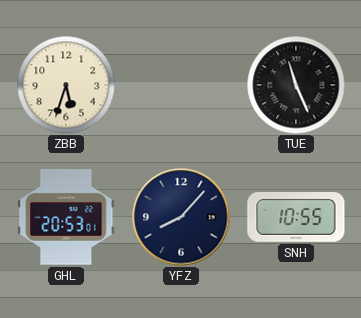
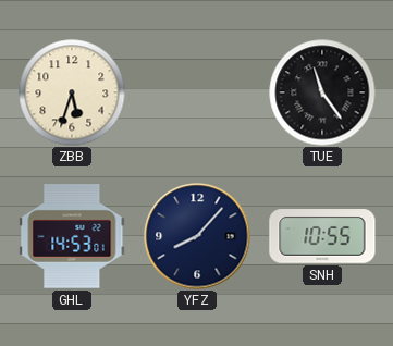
TUE: 11:26 -> 11:24
GHL: 20:53 -> 14:53
